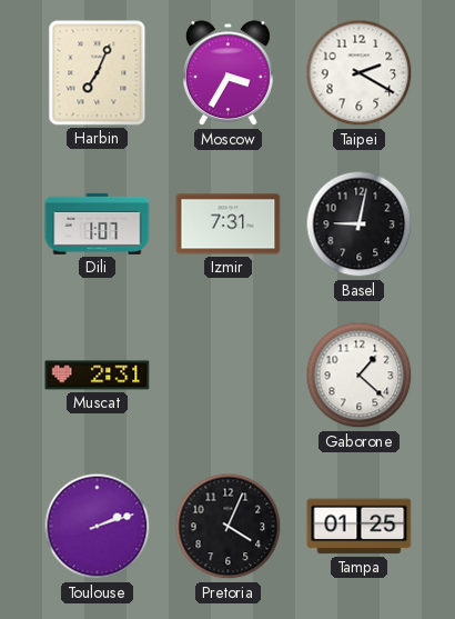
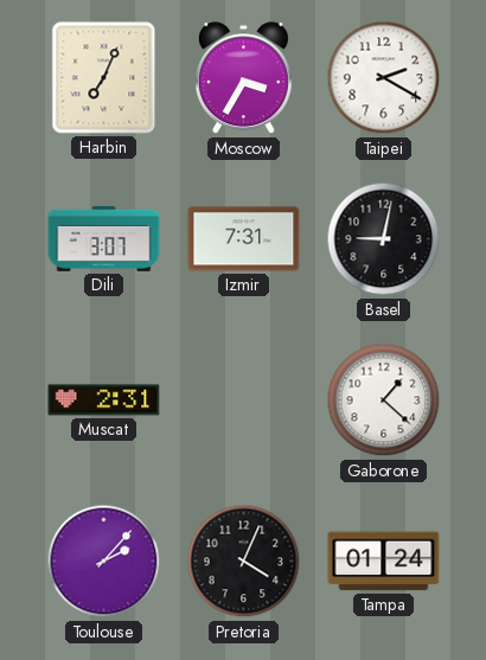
Dili: 1:07 -> 3:07
Toulouse: 2:12 -> 2:07
Tampa: 01:25 -> 01:24
